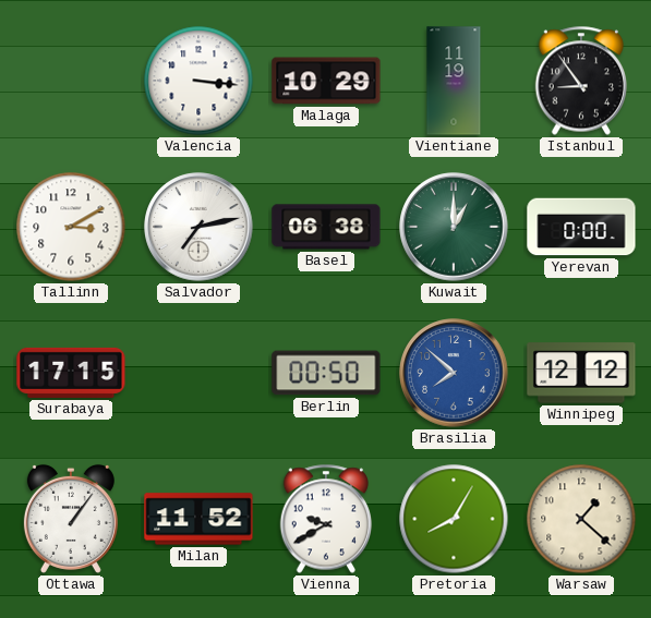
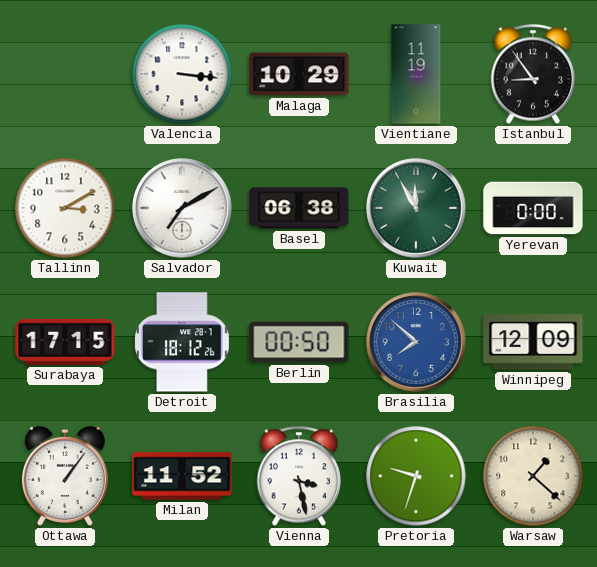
Salvador: 7:13 -> 7:10
Kuwait: 1:00 -> 11:55
Detroit: none -> 18:12
Winnipeg: 12:12 -> 12:09
Vienna: 9:40 -> 3:28
Pretoria: 8:05 -> 9:33
